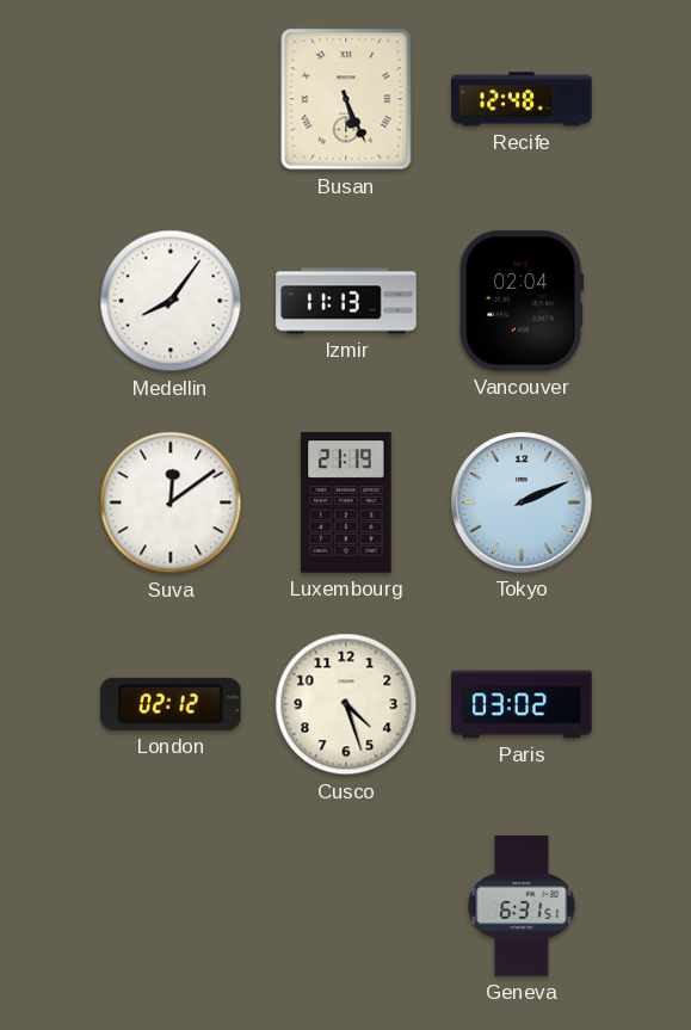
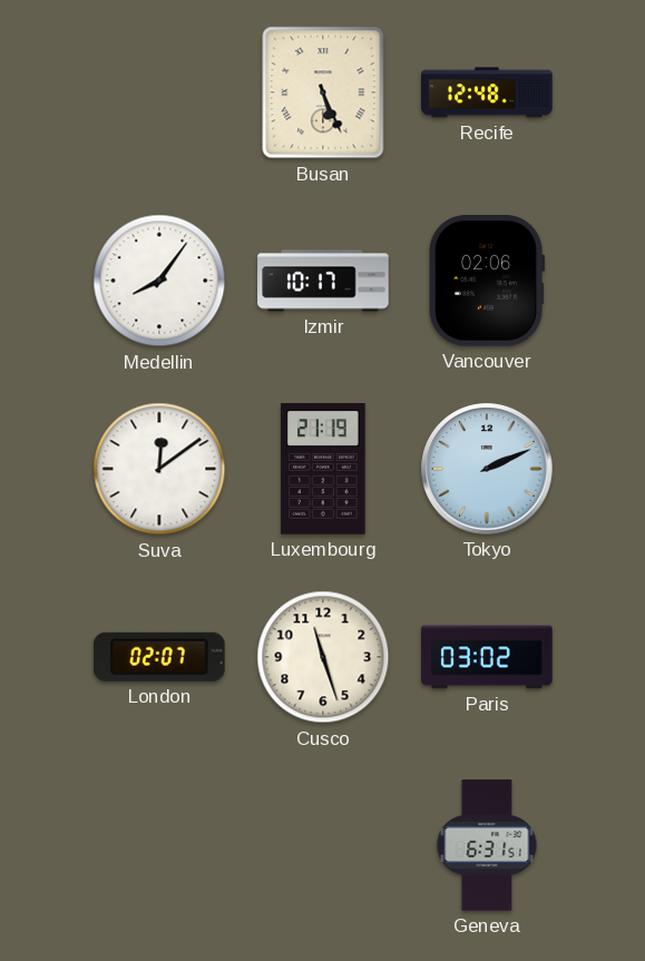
Izmir: 11:13 -> 10:17
Vancouver: 02:04 -> 02:06
London: 02:12 -> 02:07
Cusco: 4:27 -> 11:27
